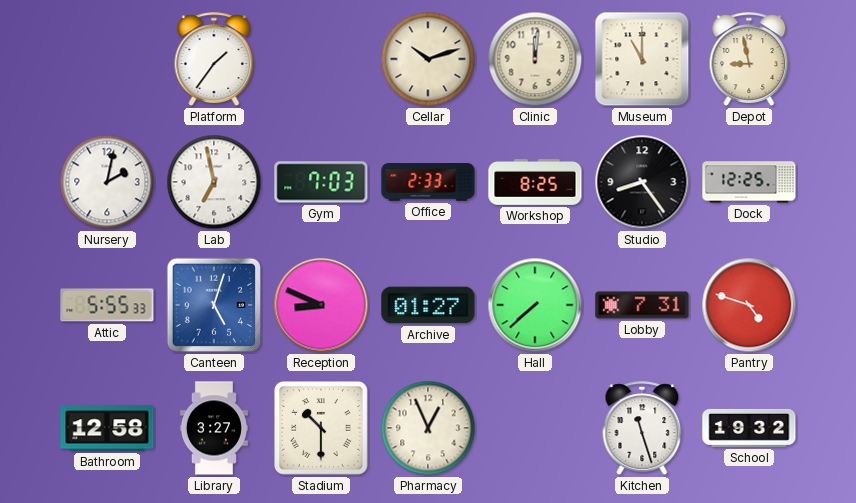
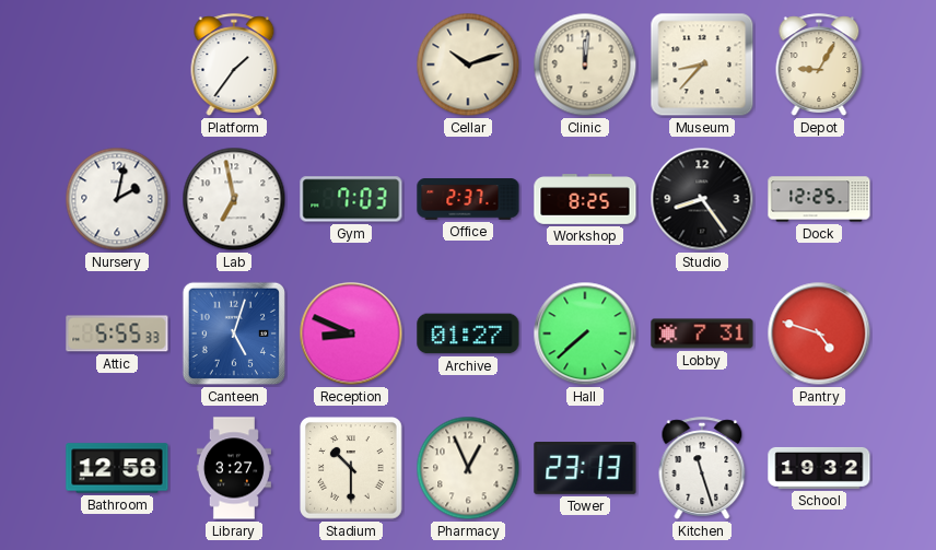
Museum: 11:00 -> 8:37
Depot: 8:58 -> 9:05
Office: 2:33 -> 2:37
Tower: none -> 23:13
